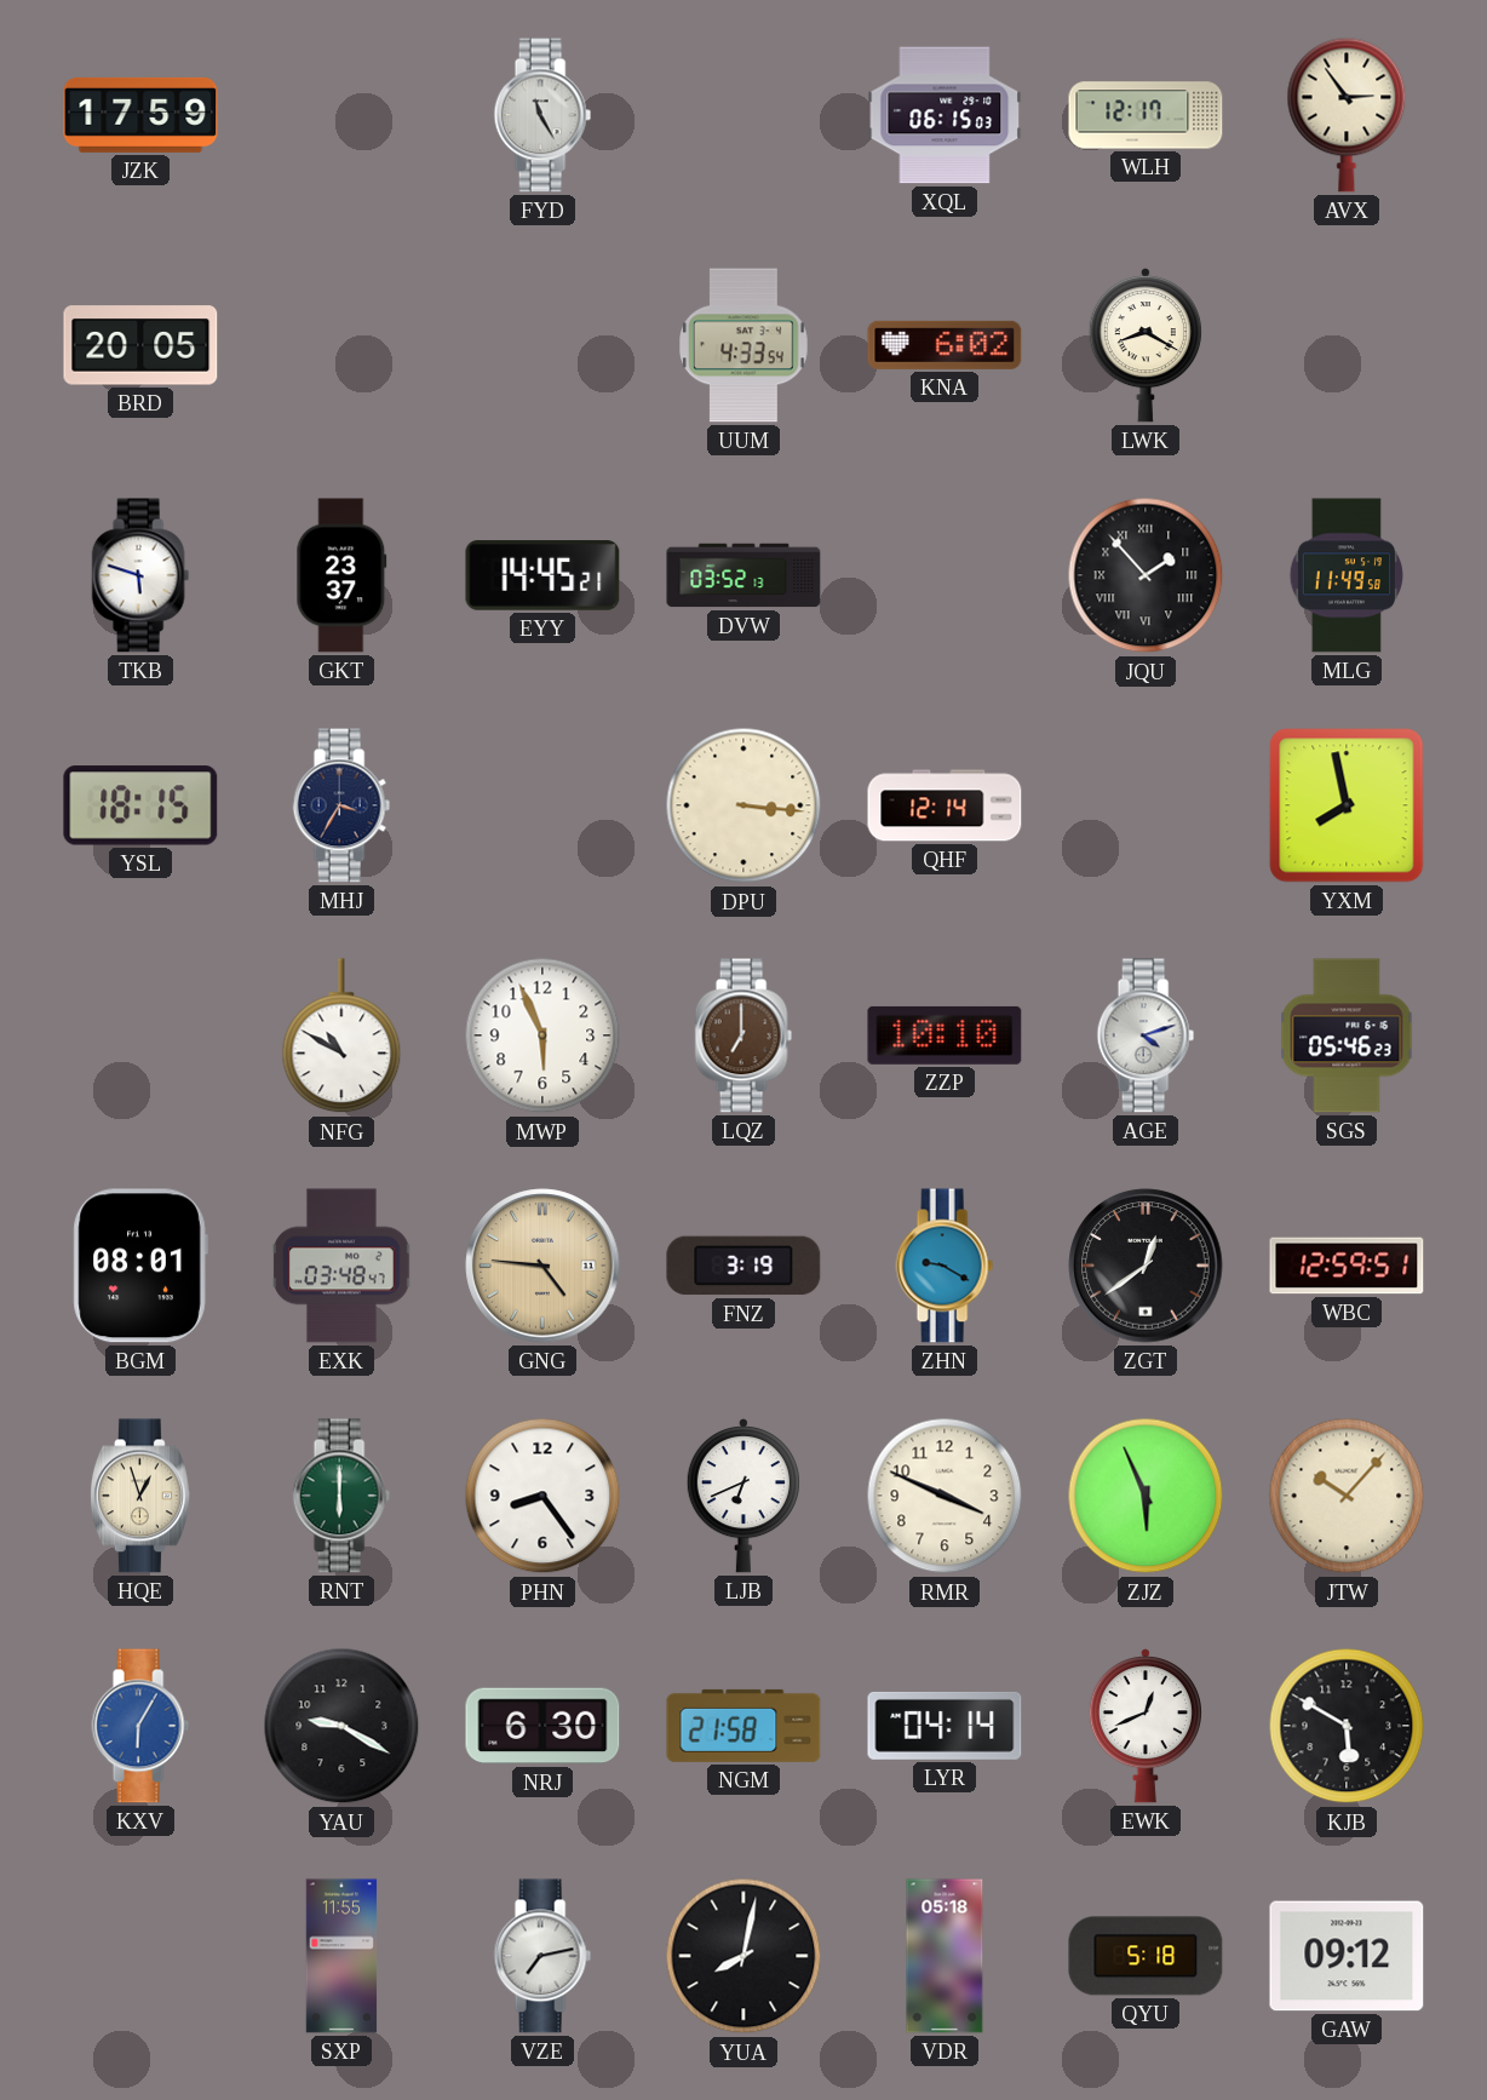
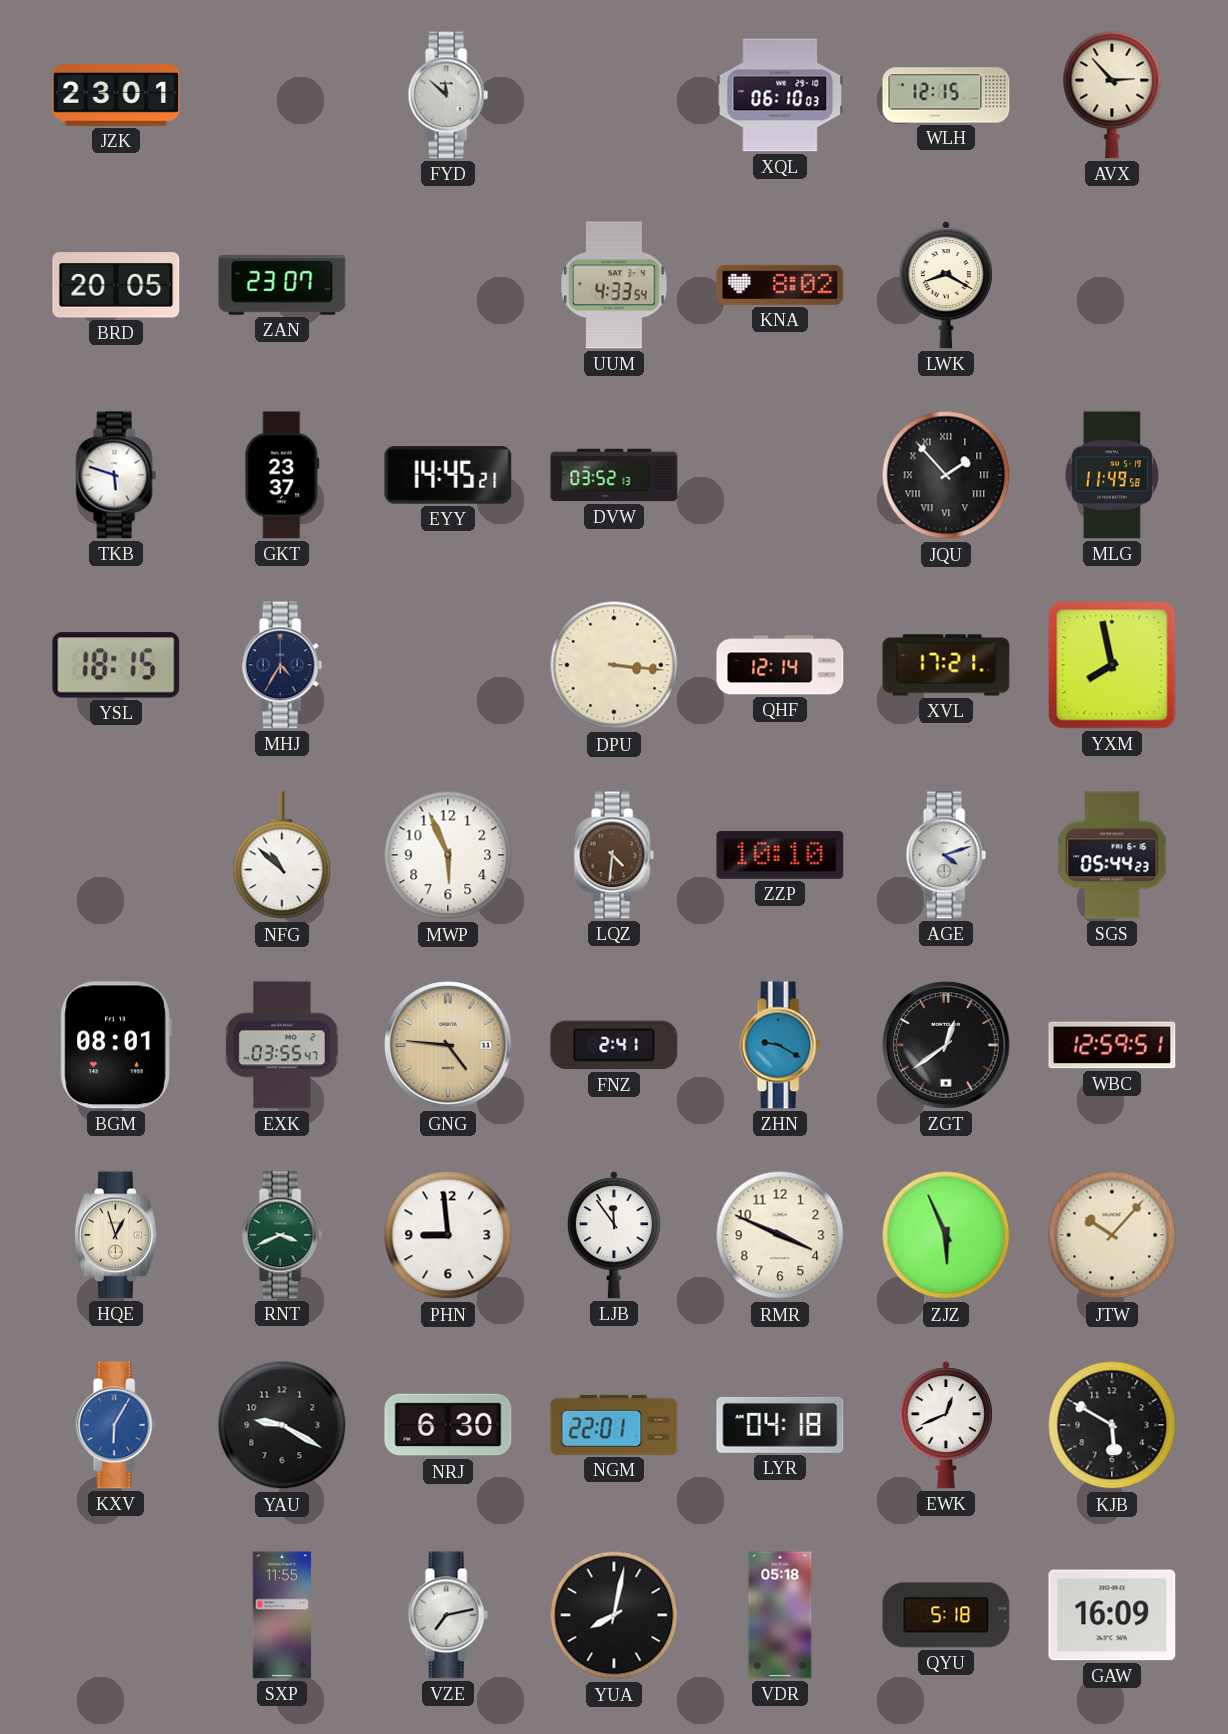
JZK: 17:59 -> 23:01
FYD: 11:25 -> 11:52
XQL: 06:15 -> 06:10
WLH: 12:17 -> 12:15
AVX: 2:54 -> 2:53
ZAN: none -> 23:07
KNA: 6:02 -> 8:02
MHJ: 3:35 -> 4:35
XVL: none -> 17:21
NFG: 10:50 -> 10:52
LQZ: 7:00 -> 4:31
SGS: 05:46 -> 05:44
EXK: 03:48 -> 03:55
FNZ: 3:19 -> 2:41
RNT: 6:00 -> 3:41
PHN: 8:24 -> 8:59
LJB: 6:41 -> 11:54
NGM: 21:58 -> 22:01
LYR: 04:14 -> 04:18
GAW: 09:12 -> 16:09
